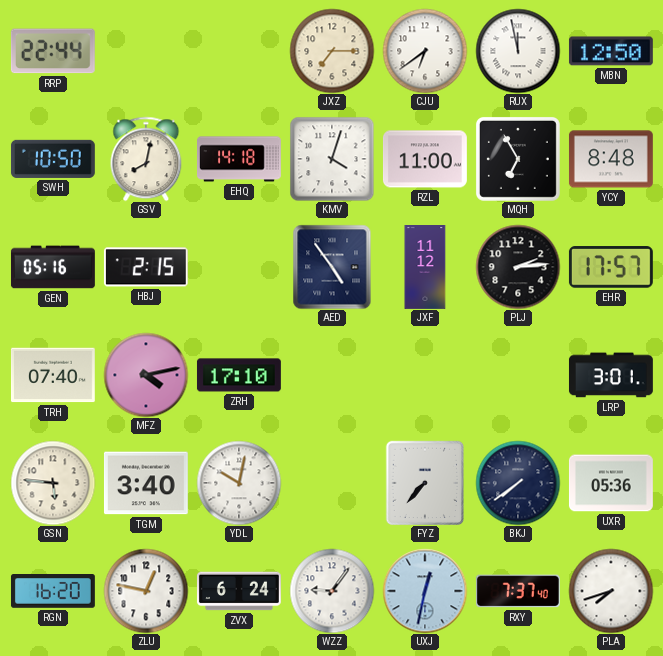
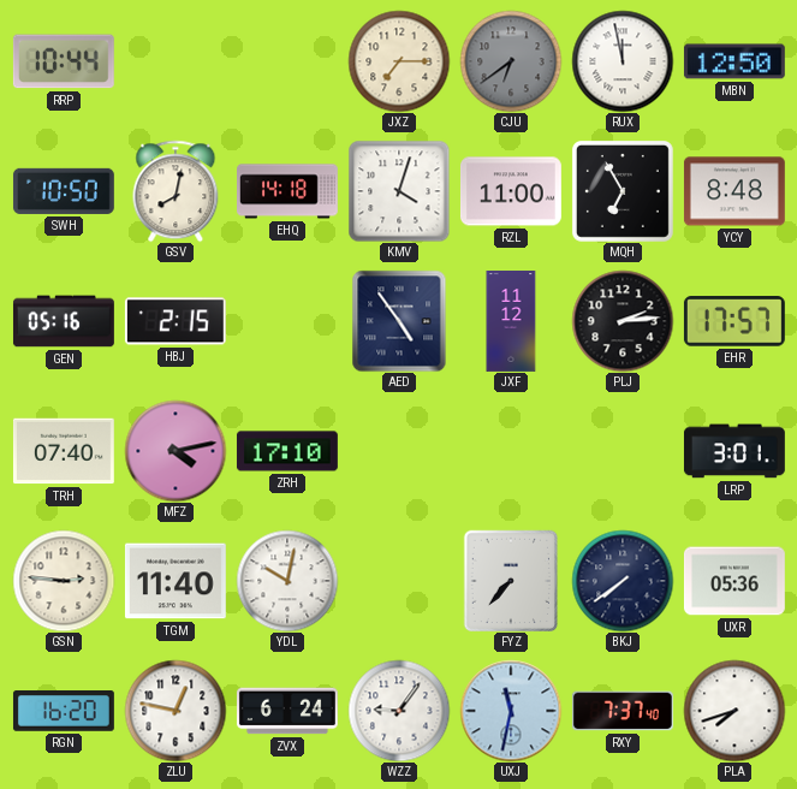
RRP: 22:44 -> 10:44
CJU dial: white -> grey
GSN: 5:46 -> 2:46
TGM: 3:40 -> 11:40
UXJ: 12:32 -> 11:32
